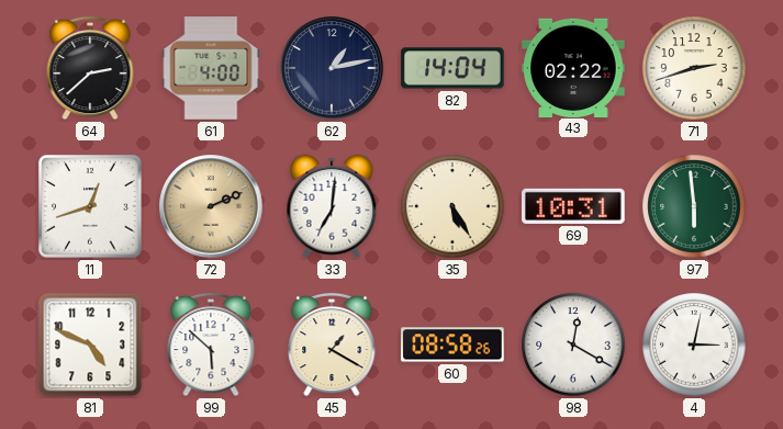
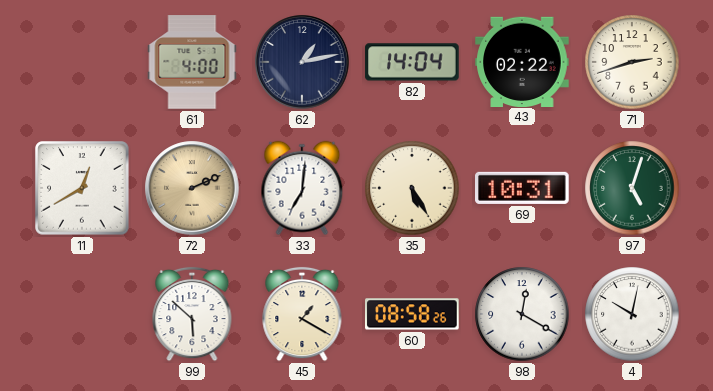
64: 2:38 -> none
11: 12:42 -> 12:40
97: 5:59 -> 5:03
81: 4:49 -> none
4: 3:02 -> 10:02
